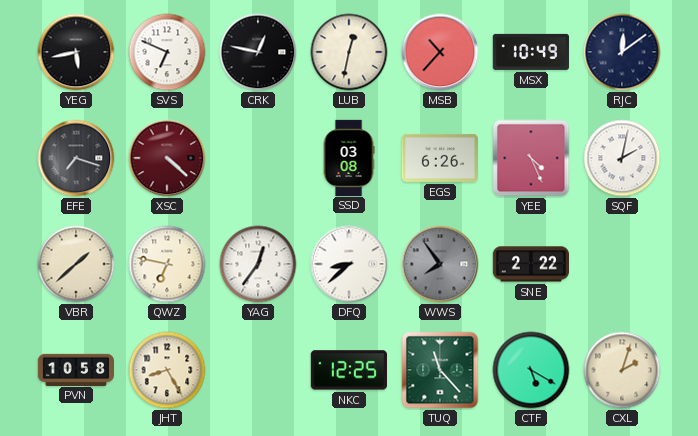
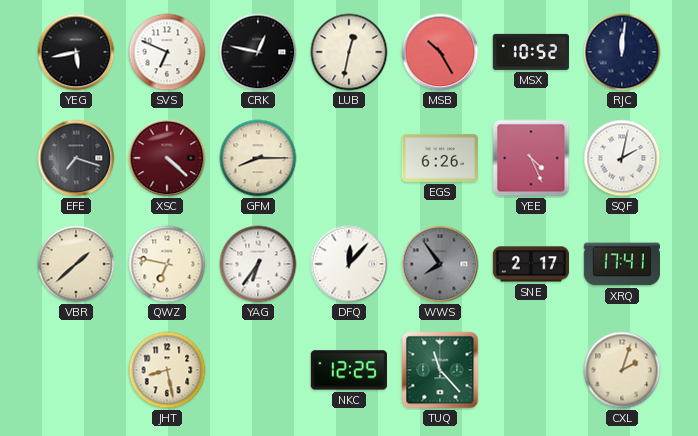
MSB: 10:37 -> 10:25
MSX: 10:49 -> 10:52
RJC: 12:09 -> 12:01
GFM: none -> 8:15
SSD: 03:08 -> none
YAG: 12:36 -> 6:36
DFQ: 8:38 -> 12:07
SNE: 2:22 -> 2:17
XRQ: none -> 17:41
PVN: 10:58 -> none
JHT: 8:25 -> 8:28
CTF: 5:20 -> none
